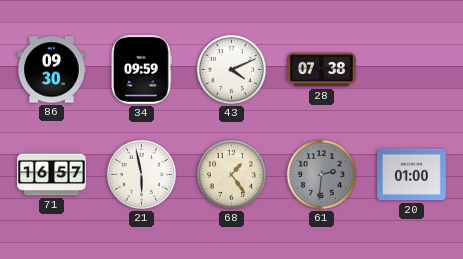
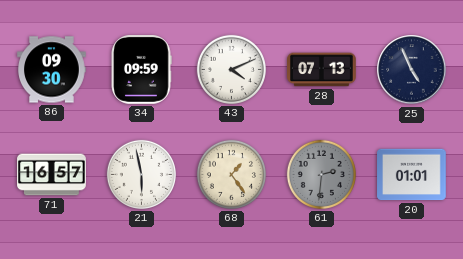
28: 07:38 -> 07:13
25: none -> 4:56
20: 01:00 -> 01:01
